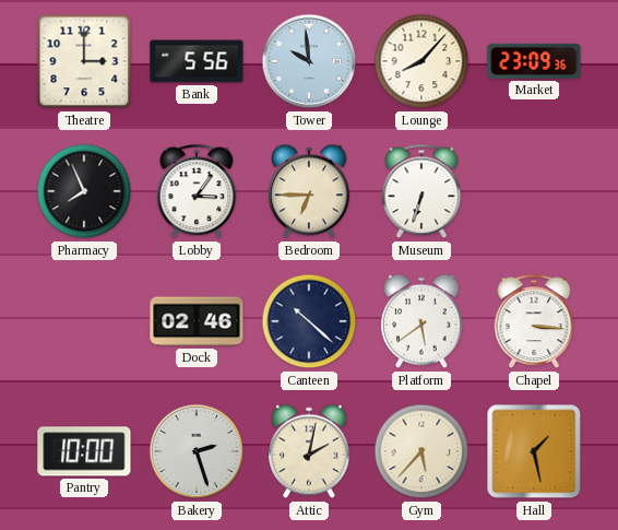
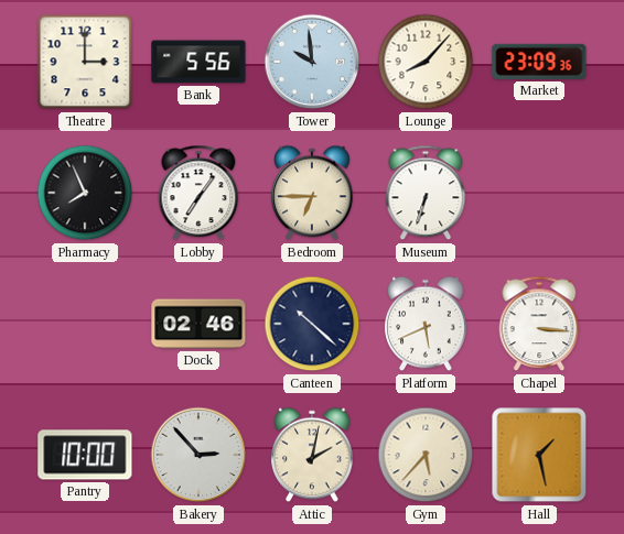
Lobby: 3:06 -> 7:06
Platform: 5:39 -> 5:41
Bakery: 2:27 -> 2:53
